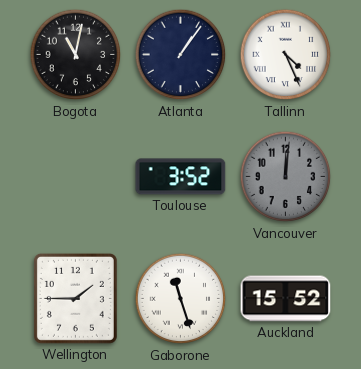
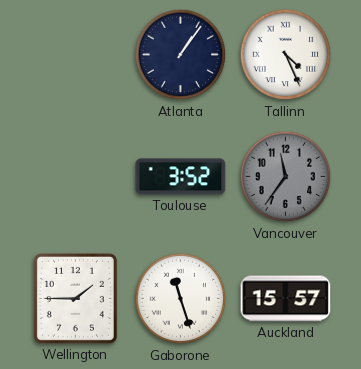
Bogota: 11:02 -> none
Vancouver: 12:01 -> 11:36
Auckland: 15:52 -> 15:57
